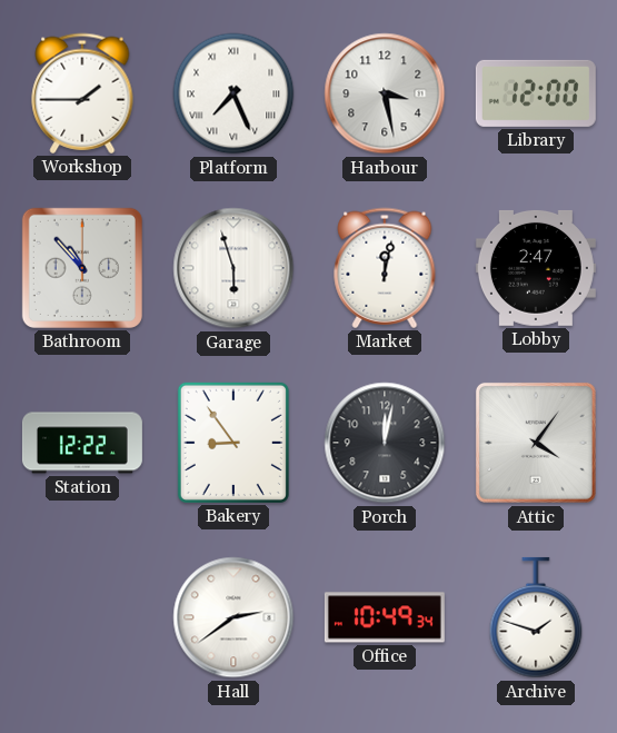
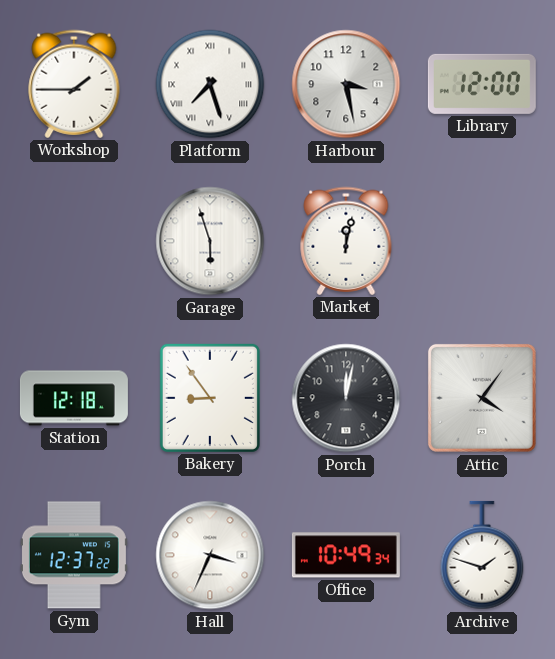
Platform: 7:26 -> 7:27
Bathroom: 10:53 -> none
Lobby: 2:47 -> none
Station: 12:22 -> 12:18
Gym: none -> 12:37
Hall: 2:39 -> 3:34
